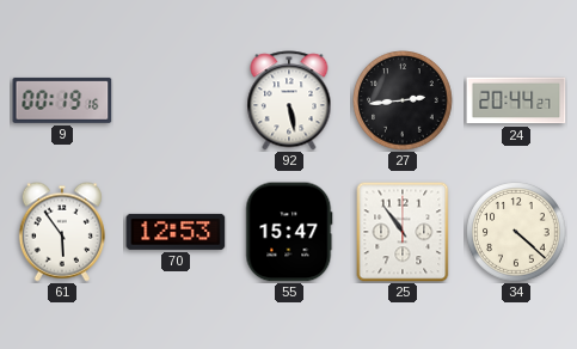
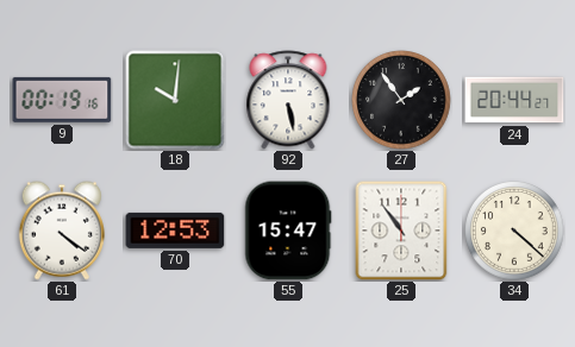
18: none -> 10:01
27: 2:44 -> 1:54
61: 5:54 -> 4:21
